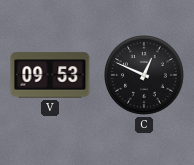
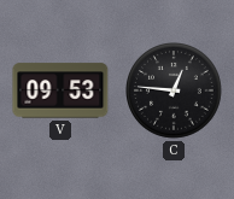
C: 12:49 -> 12:46
